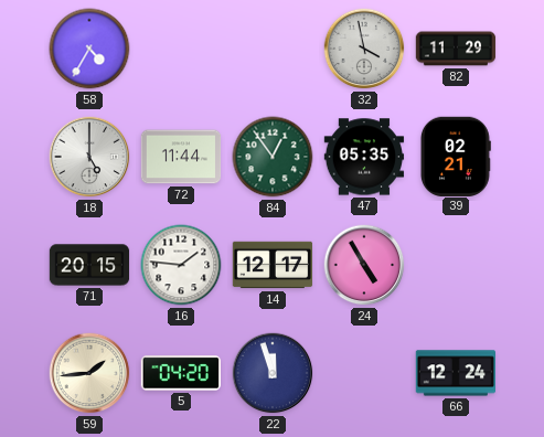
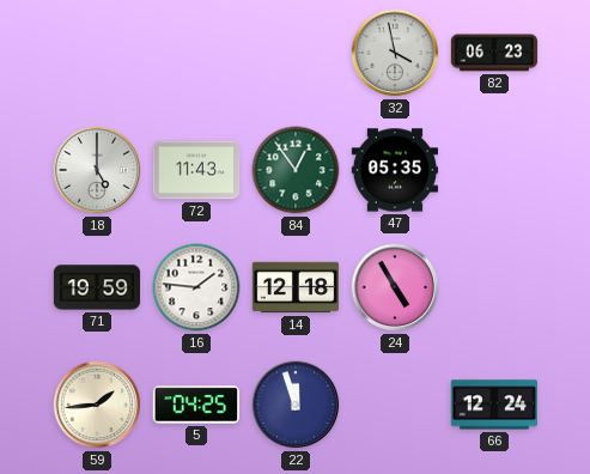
58: 4:35 -> none
82: 11:29 -> 06:23
72: 11:44 -> 11:43
39: 02:21 -> none
71: 20:15 -> 19:59
14: 12:17 -> 12:18
5: 04:20 -> 04:25
